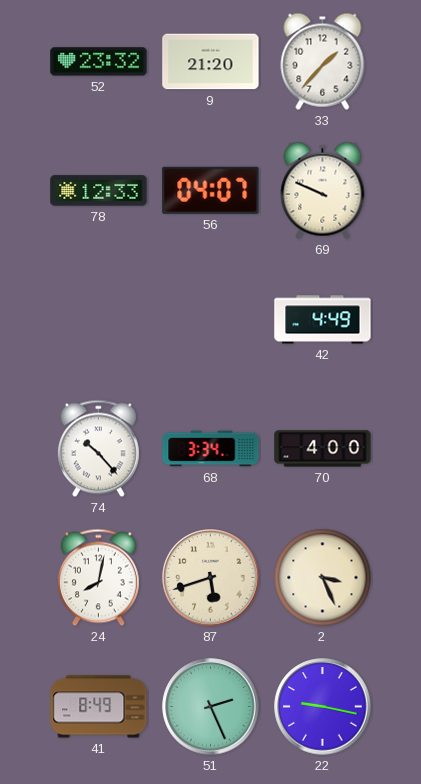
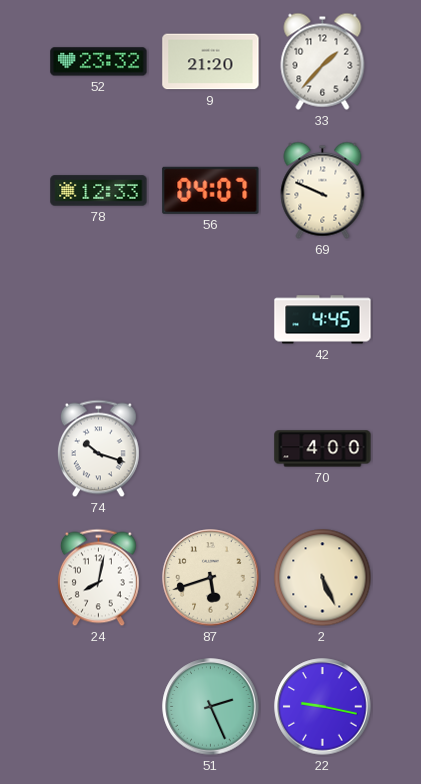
42: 4:49 -> 4:45
74: 10:23 -> 10:18
68: 3:34 -> none
2: 3:26 -> 5:26
41: 8:49 -> none
